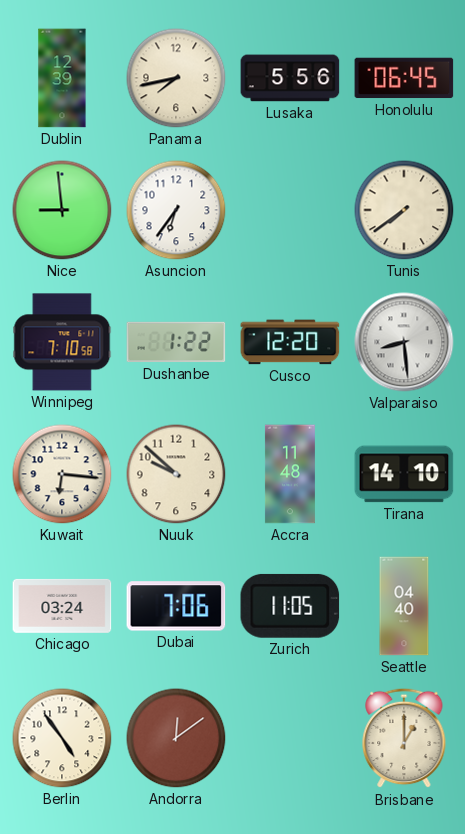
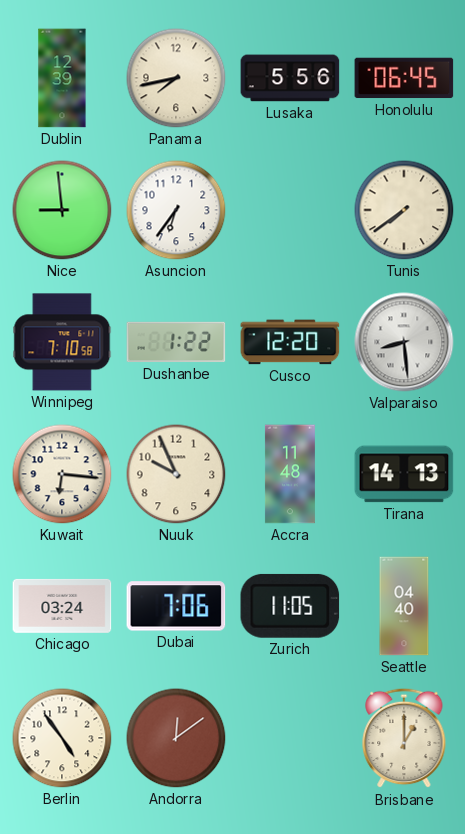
Nuuk: 9:52 -> 9:56
Tirana: 14:10 -> 14:13
